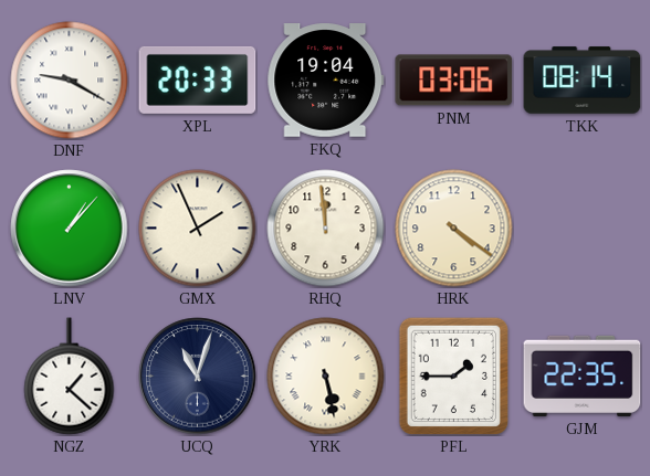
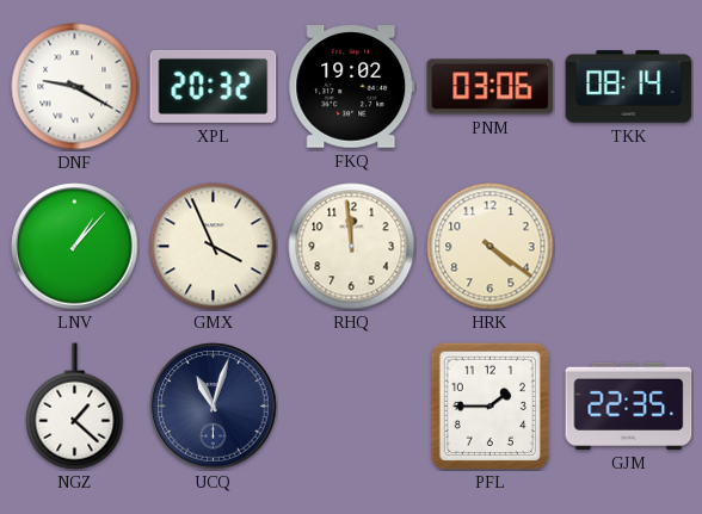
XPL: 20:33 -> 20:32
FKQ: 19:04 -> 19:02
GMX: 1:56 -> 3:56
YRK: 5:28 -> none
